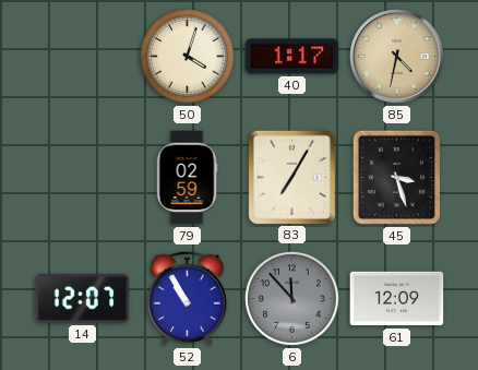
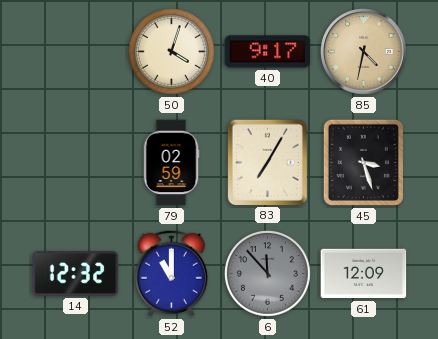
40: 1:17 -> 9:17
14: 12:07 -> 12:32
52: 10:55 -> 11:00
